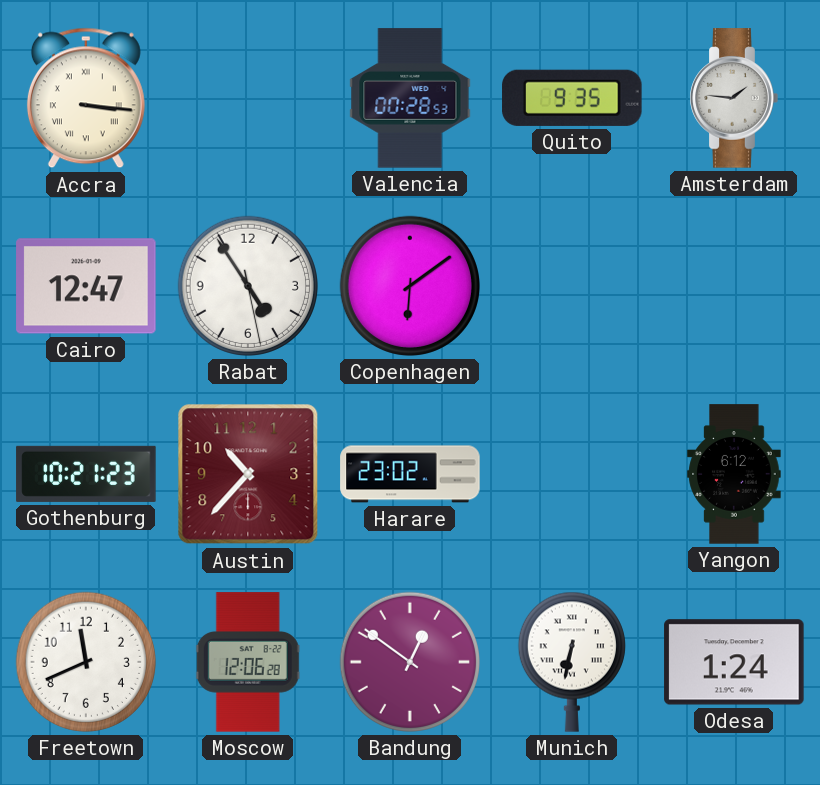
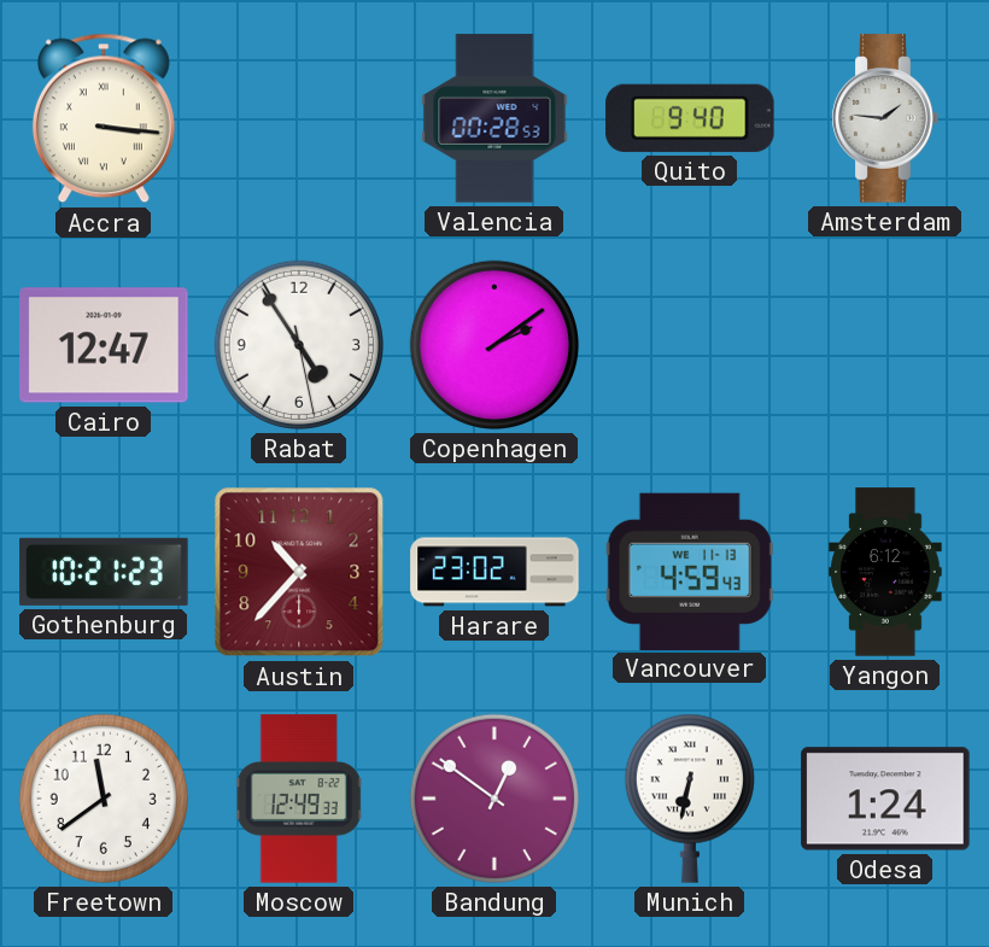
Quito: 9:35 -> 9:40
Copenhagen: 6:09 -> 2:09
Vancouver: none -> 4:59
Freetown: 11:41 -> 11:39
Moscow: 12:06 -> 12:49
